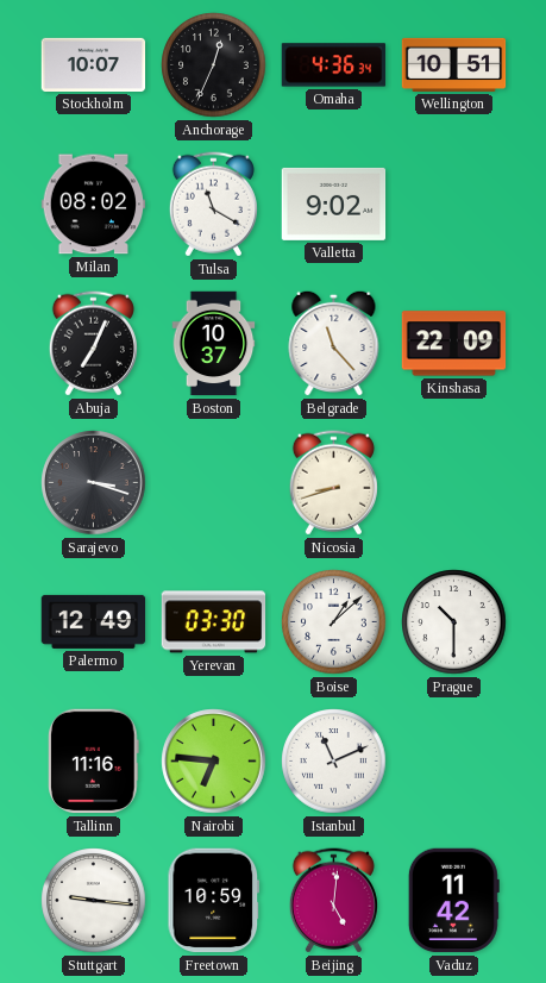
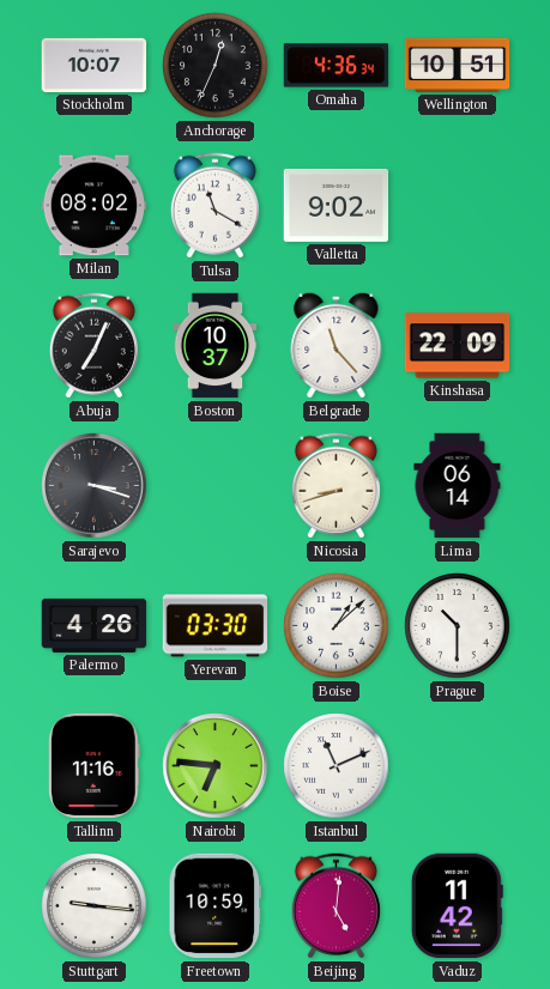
Lima: none -> 06:14
Palermo: 12:49 -> 4:26
